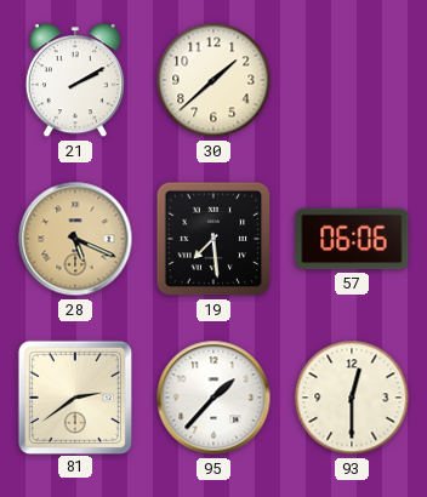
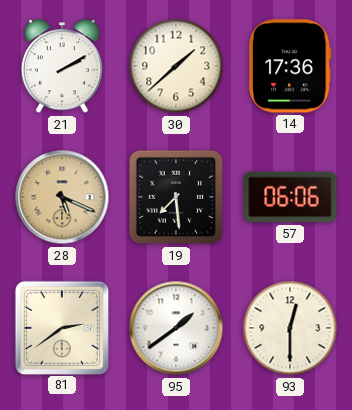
14: none -> 17:36
95: 1:37 -> 1:39
